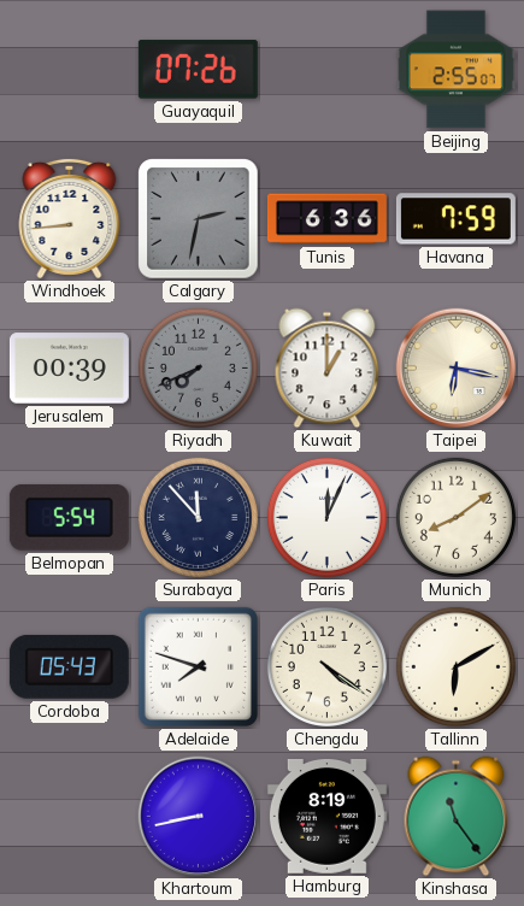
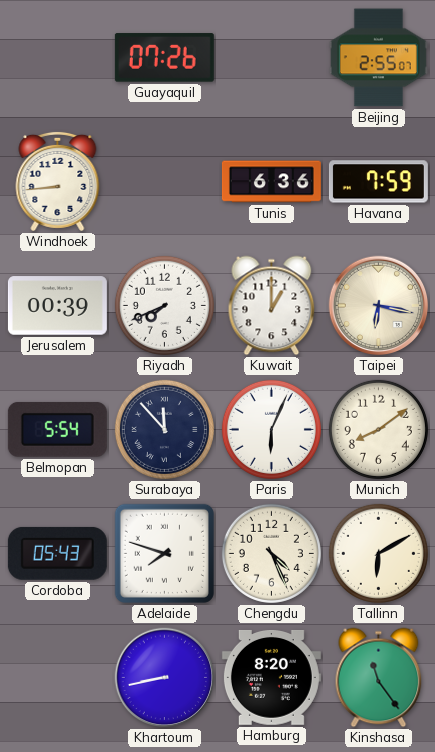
Calgary: 2:32 -> none
Riyadh dial: grey -> white
Paris: 12:04 -> 6:04
Chengdu: 4:21 -> 4:26
Hamburg: 8:19 -> 8:20
